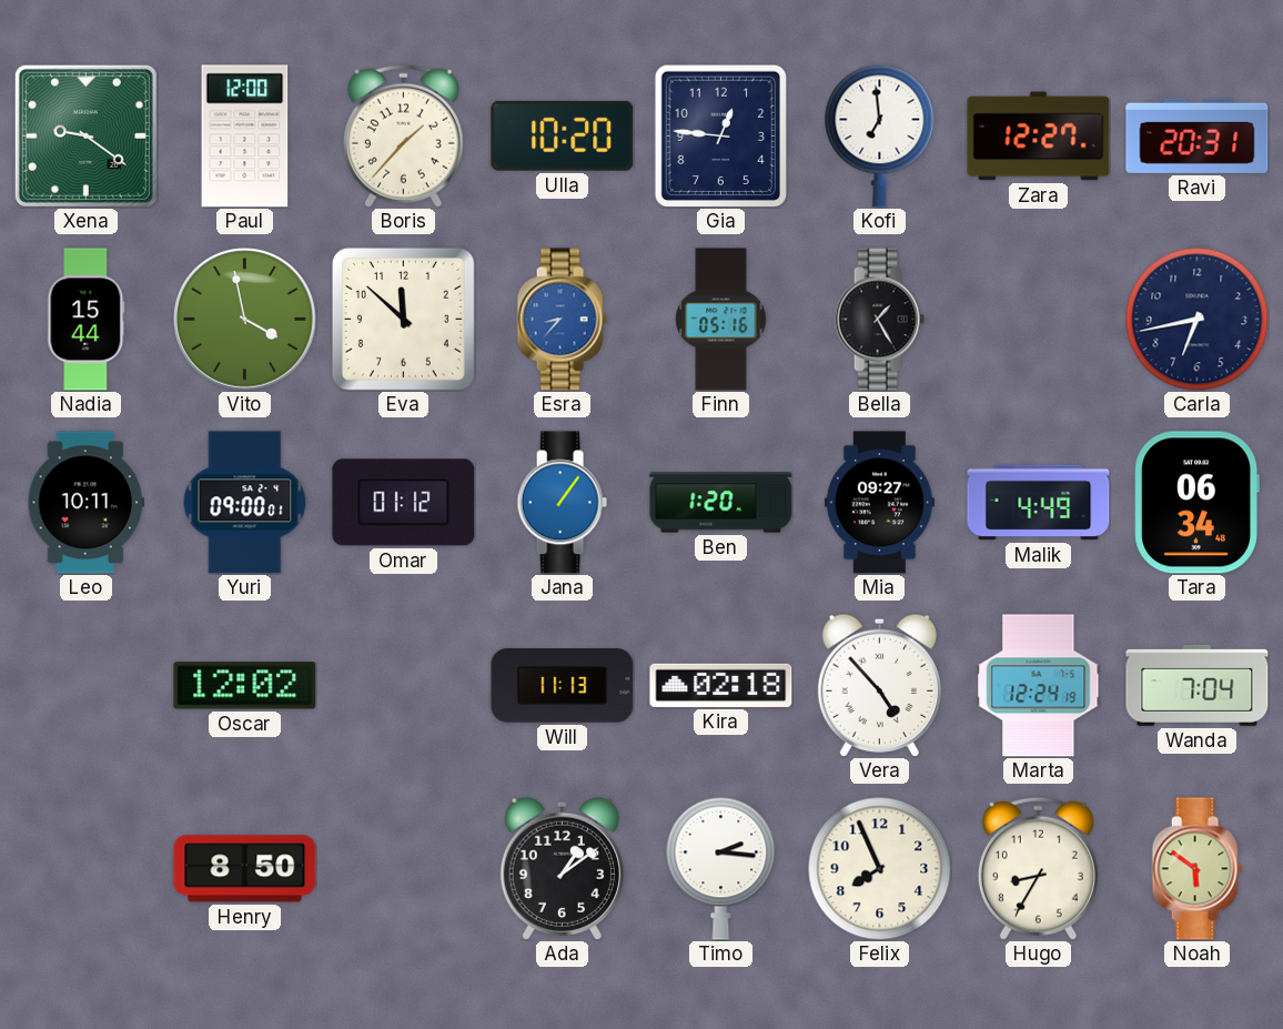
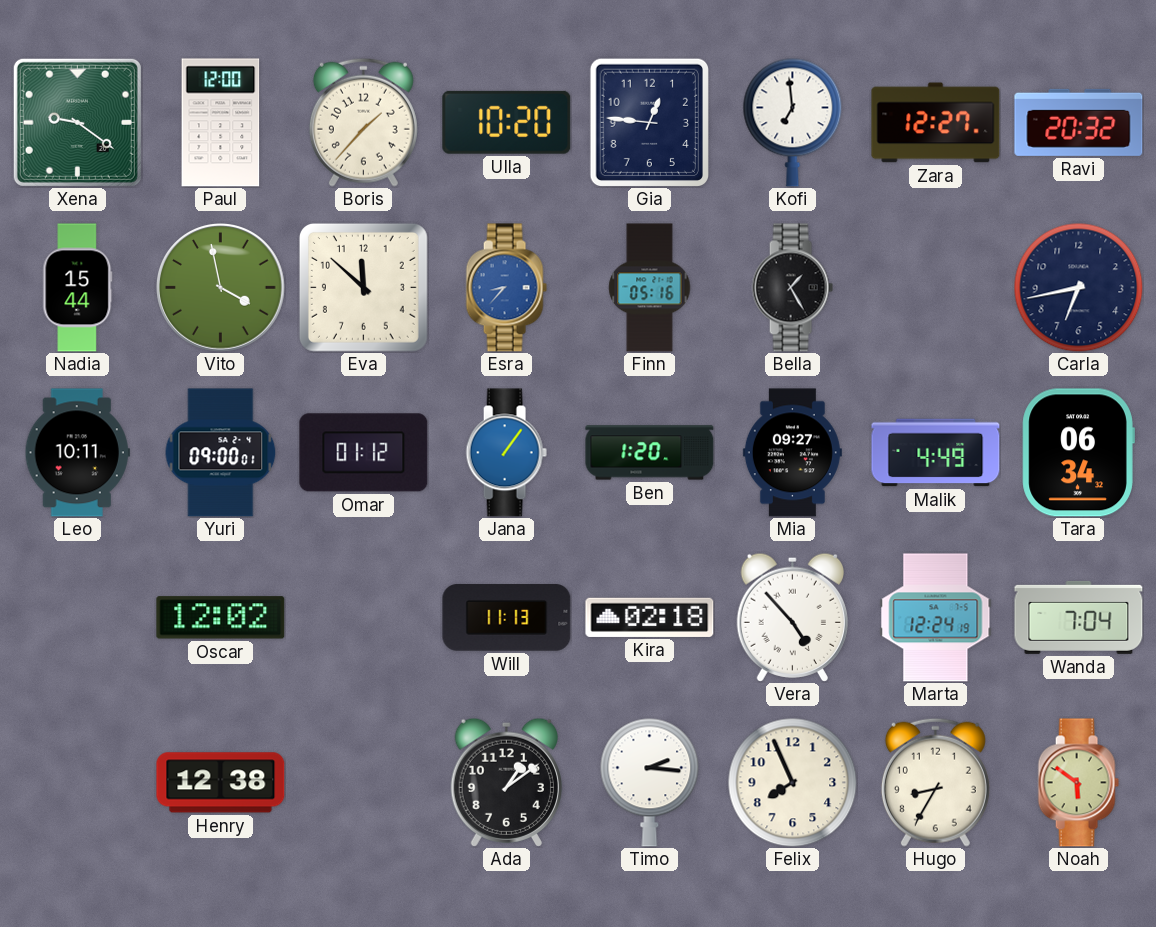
Ravi: 20:31 -> 20:32
Tara: 06:34:48 -> 06:34:32
Henry: 8:50 -> 12:38
